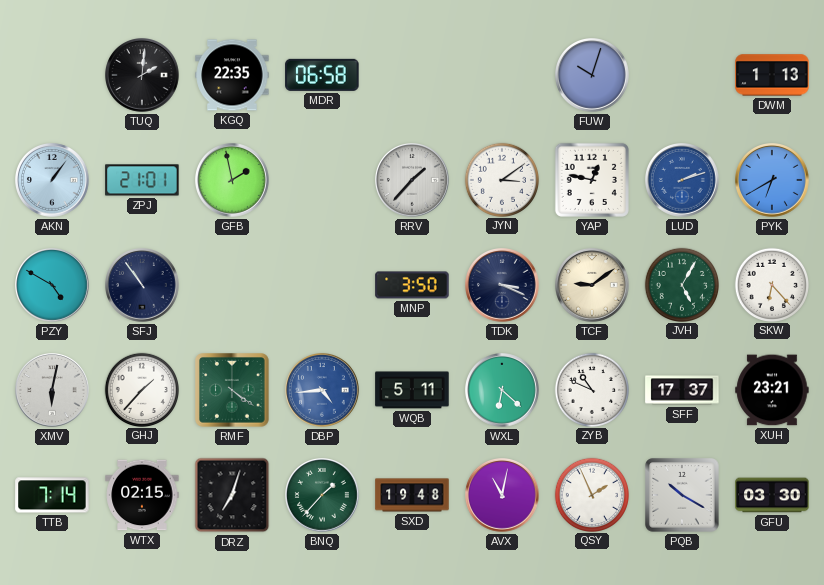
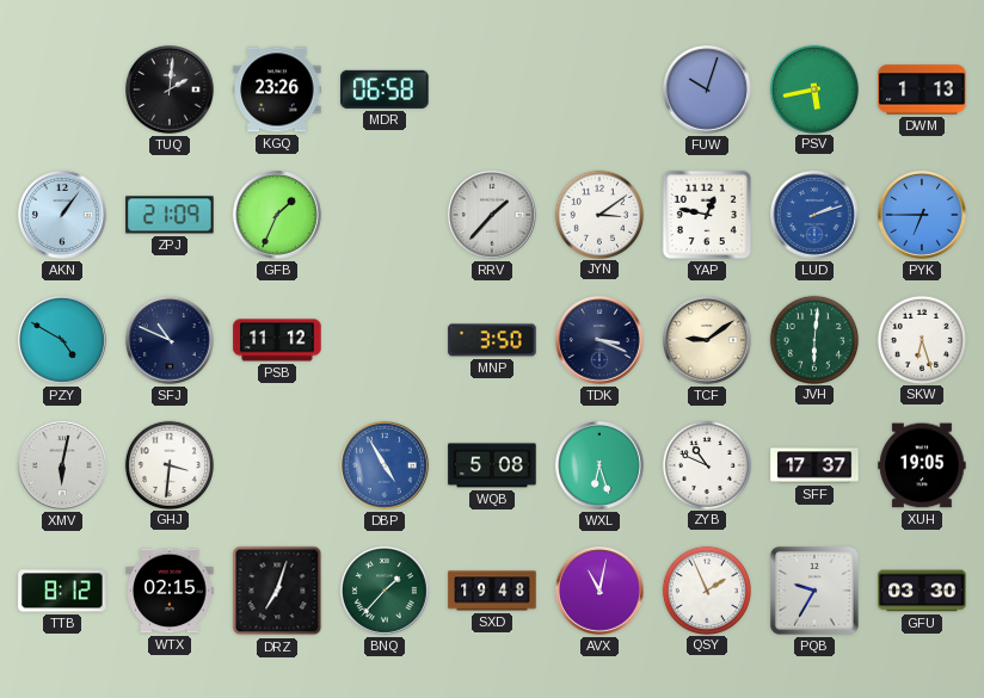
KGQ: 22:35 -> 23:26
PSV: none -> 5:43
ZPJ: 21:01 -> 21:09
GFB: 1:58 -> 1:34
PYK: 6:40 -> 6:45
SFJ: 10:54 -> 10:49
PSB: none -> 11:12
JVH: 5:05 -> 6:01
SKW: 6:23 -> 6:27
GHJ: 1:37 -> 3:31
RMF: 4:21 -> none
DBP: 4:44 -> 4:55
WQB: 5:11 -> 5:08
WXL: 6:22 -> 6:27
XUH: 23:21 -> 19:05
TTB: 7:14 -> 8:12
PQB: 10:20 -> 9:35
